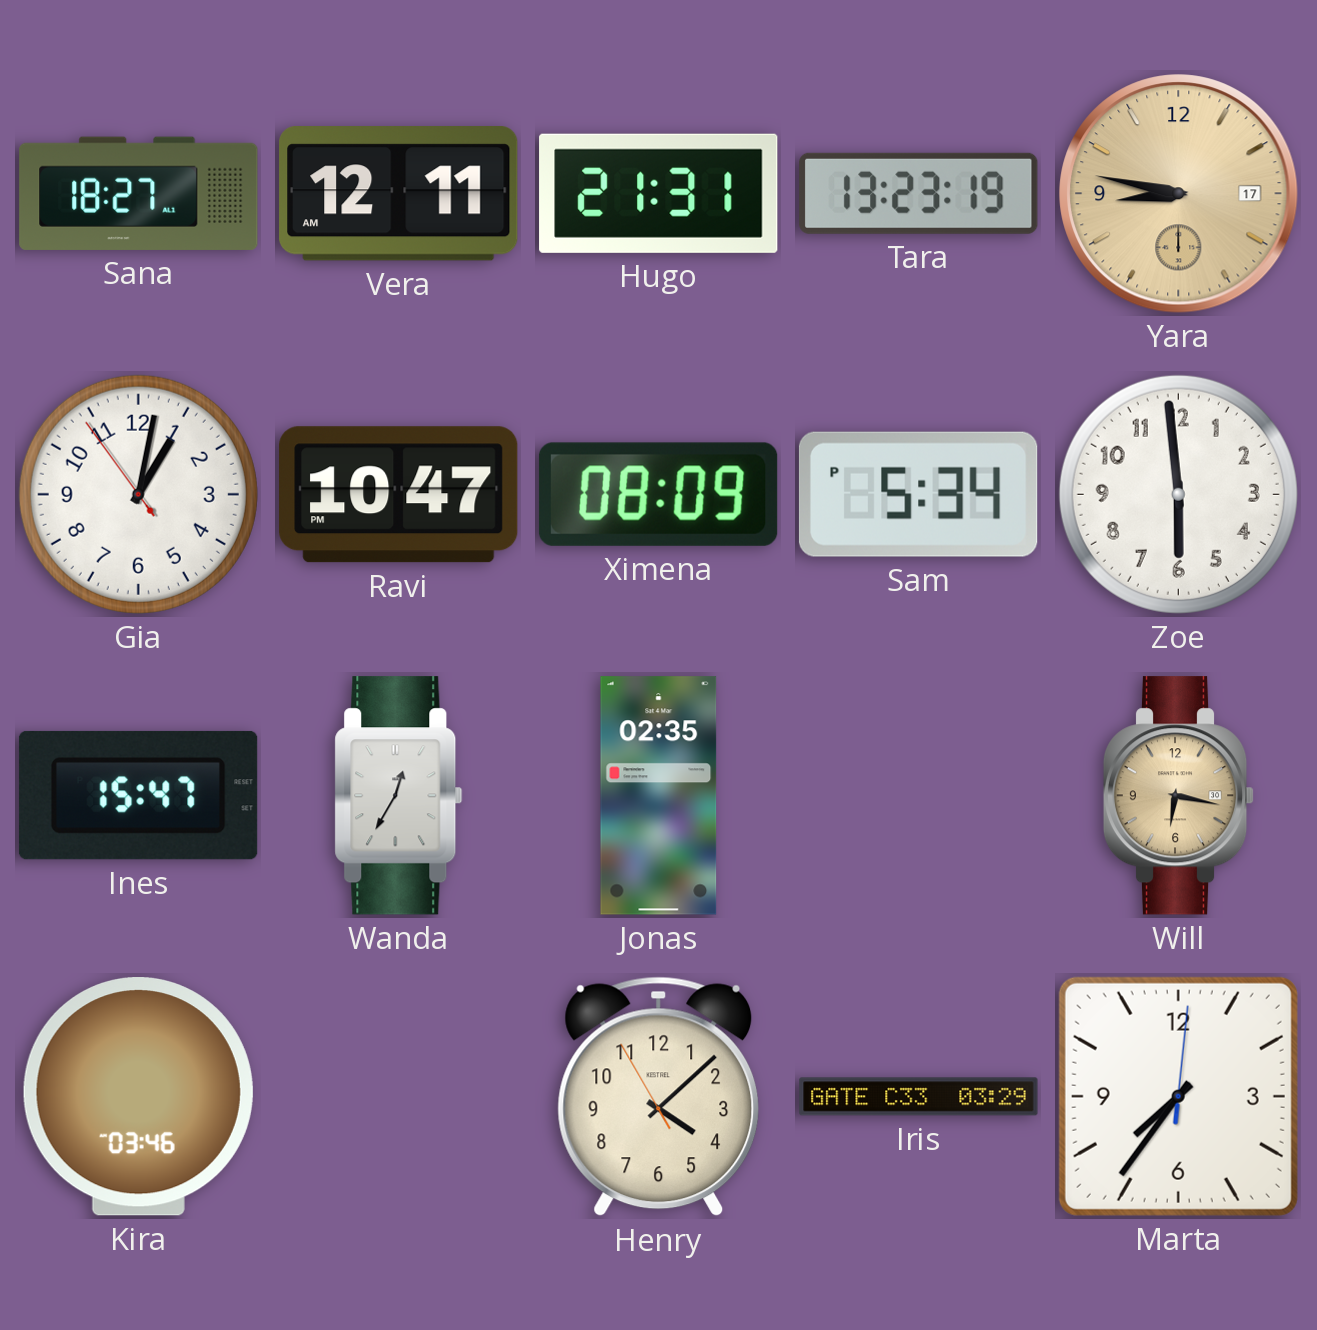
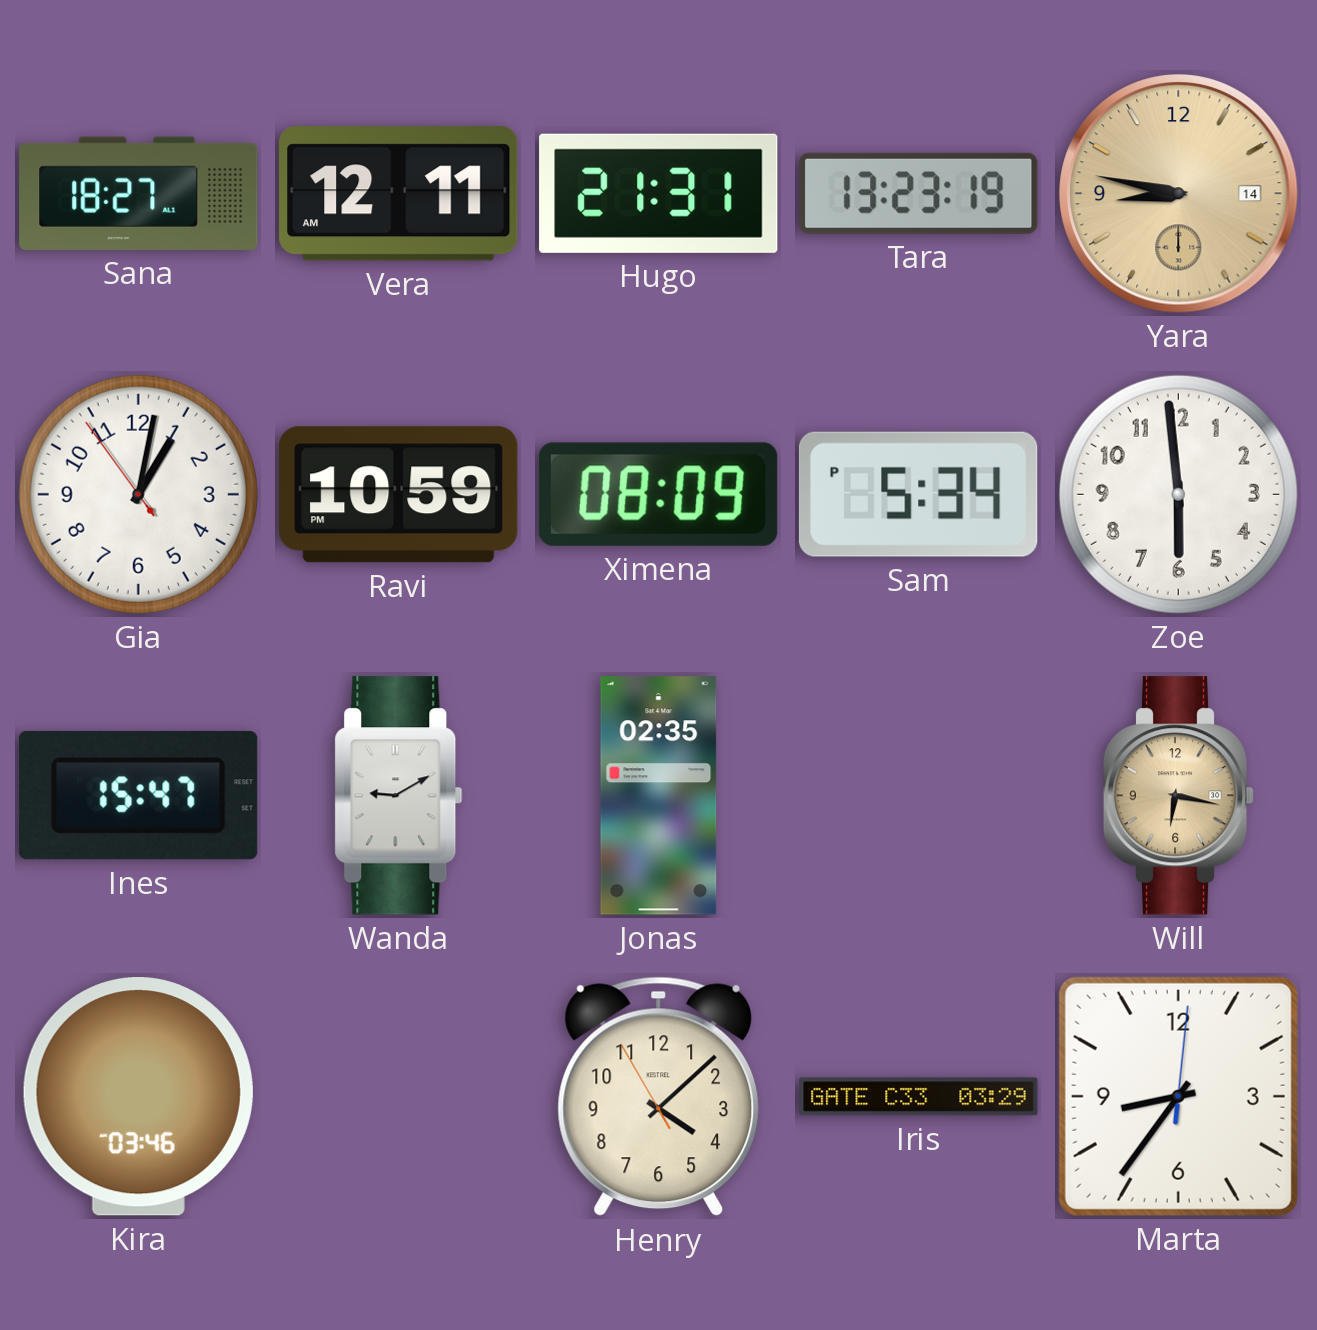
Yara date: 17 -> 14
Ravi: 10:47 -> 10:59
Wanda: 12:35 -> 9:10
Marta: 7:36 -> 8:36
